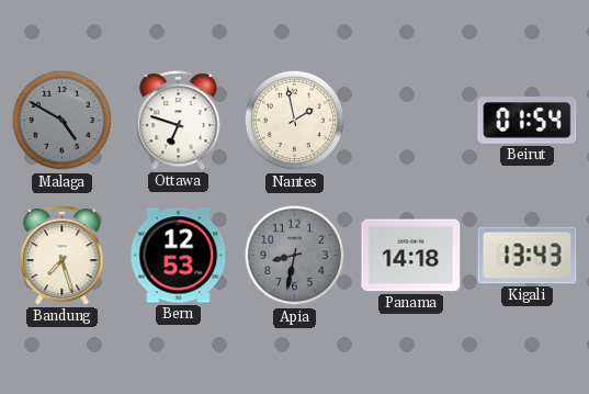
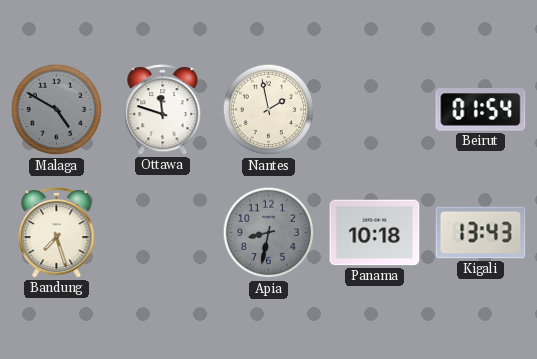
Ottawa: 6:48 -> 11:48
Bern: 12:53 -> none
Panama: 14:18 -> 10:18
